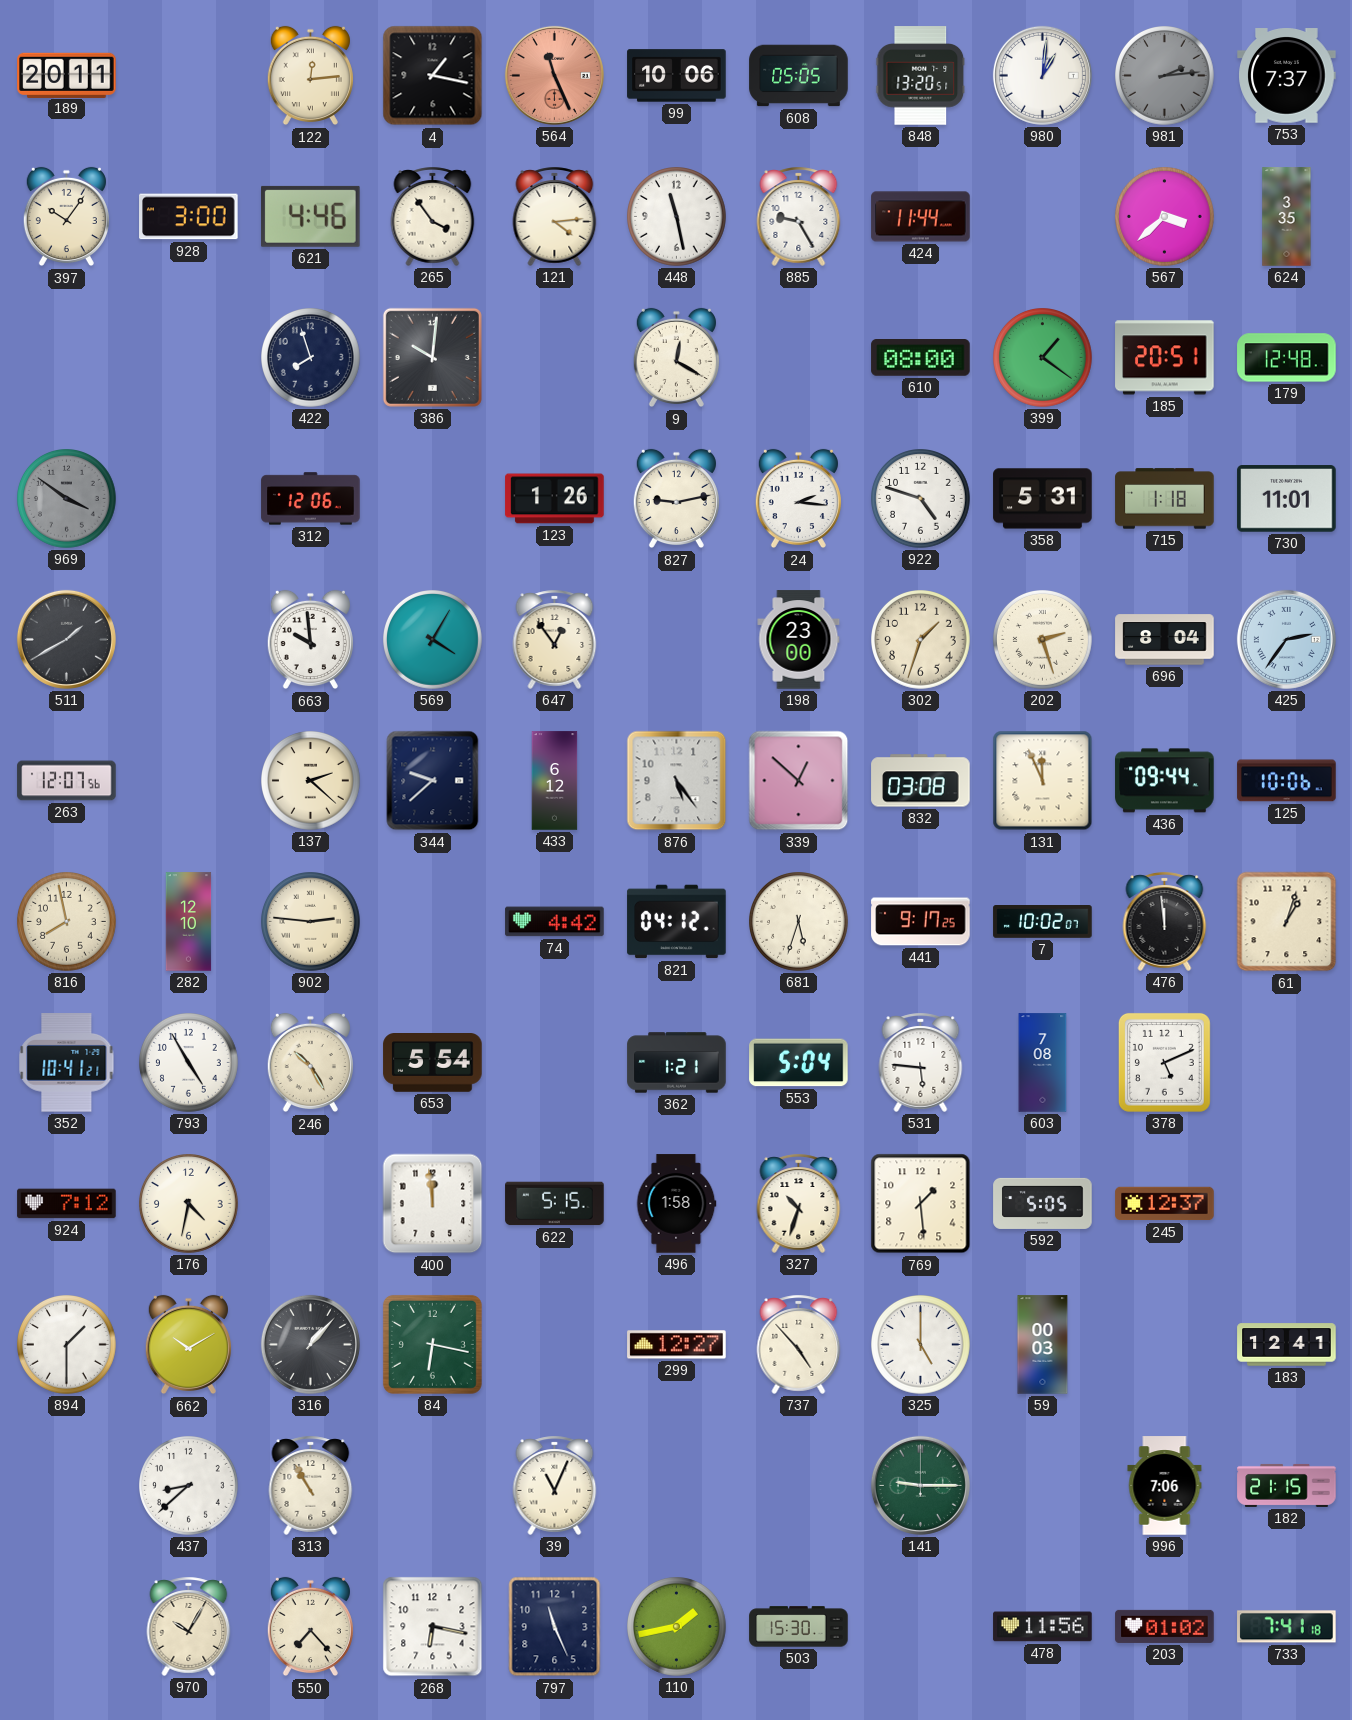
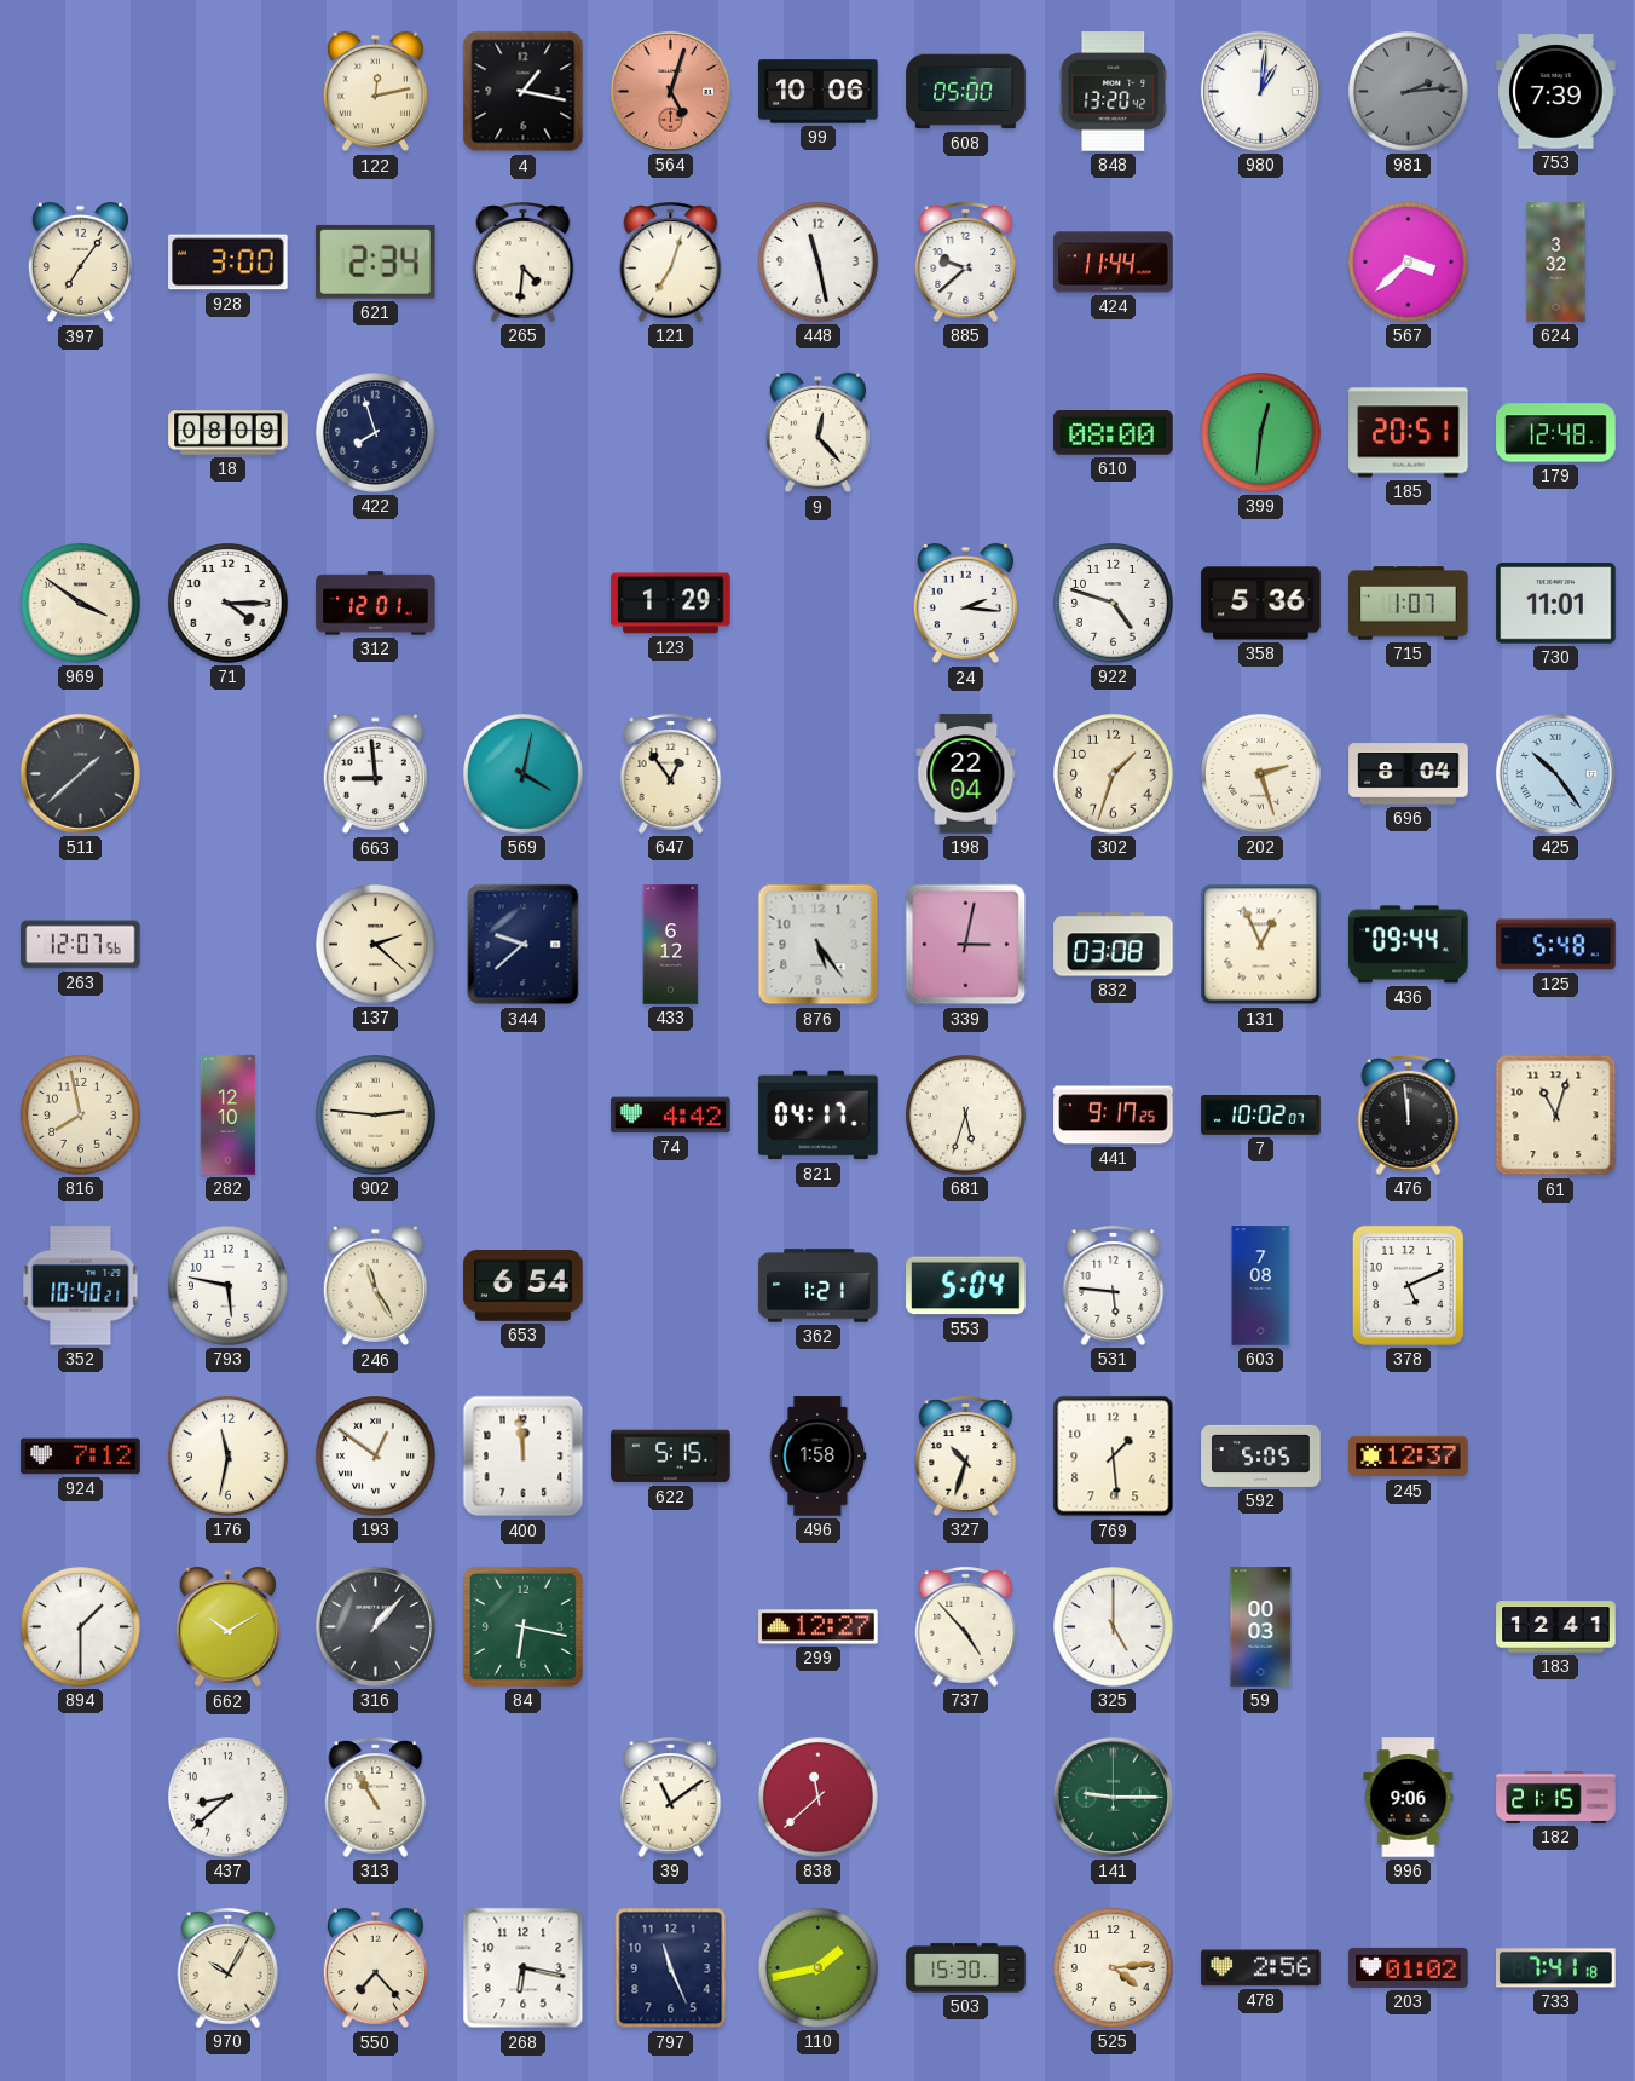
189: 20:11 -> none
122: 12:14 -> 12:13
564: 11:26 -> 5:03
608: 05:05 -> 05:00
848: 13:20:51 -> 13:20:42
753: 7:37 -> 7:39
397: 10:06 -> 7:06
621: 4:46 -> 2:34
265: 3:54 -> 4:31
121: 4:14 -> 7:03
885: 9:25 -> 9:38
624: 3:35 -> 3:32
18: none -> 08:09
386: 10:01 -> none
9: 12:20 -> 12:23
399: 1:21 -> 12:31
969 dial: grey -> cream
71: none -> 4:15
312: 12:06 -> 12:01
123: 1:26 -> 1:29
827: 9:13 -> none
358: 5:31 -> 5:36
715: 1:18 -> 1:07
511: 1:40 -> 1:38
663: 9:59 -> 8:59
569: 4:05 -> 4:02
198: 23:00 -> 22:04
425: 2:36 -> 10:24
339: 12:52 -> 3:02
131: 11:56 -> 12:56
125: 10:06 -> 5:48
821: 04:12 -> 04:17
61: 1:03 -> 11:03
352: 10:41 -> 10:40
793: 4:55 -> 5:47
246: 10:25 -> 11:25
653: 5:54 -> 6:54
176: 4:32 -> 11:32
193: none -> 12:51
39: 11:04 -> 11:09
838: none -> 11:38
996: 7:06 -> 9:06
525: none -> 4:14
478: 11:56 -> 2:56
